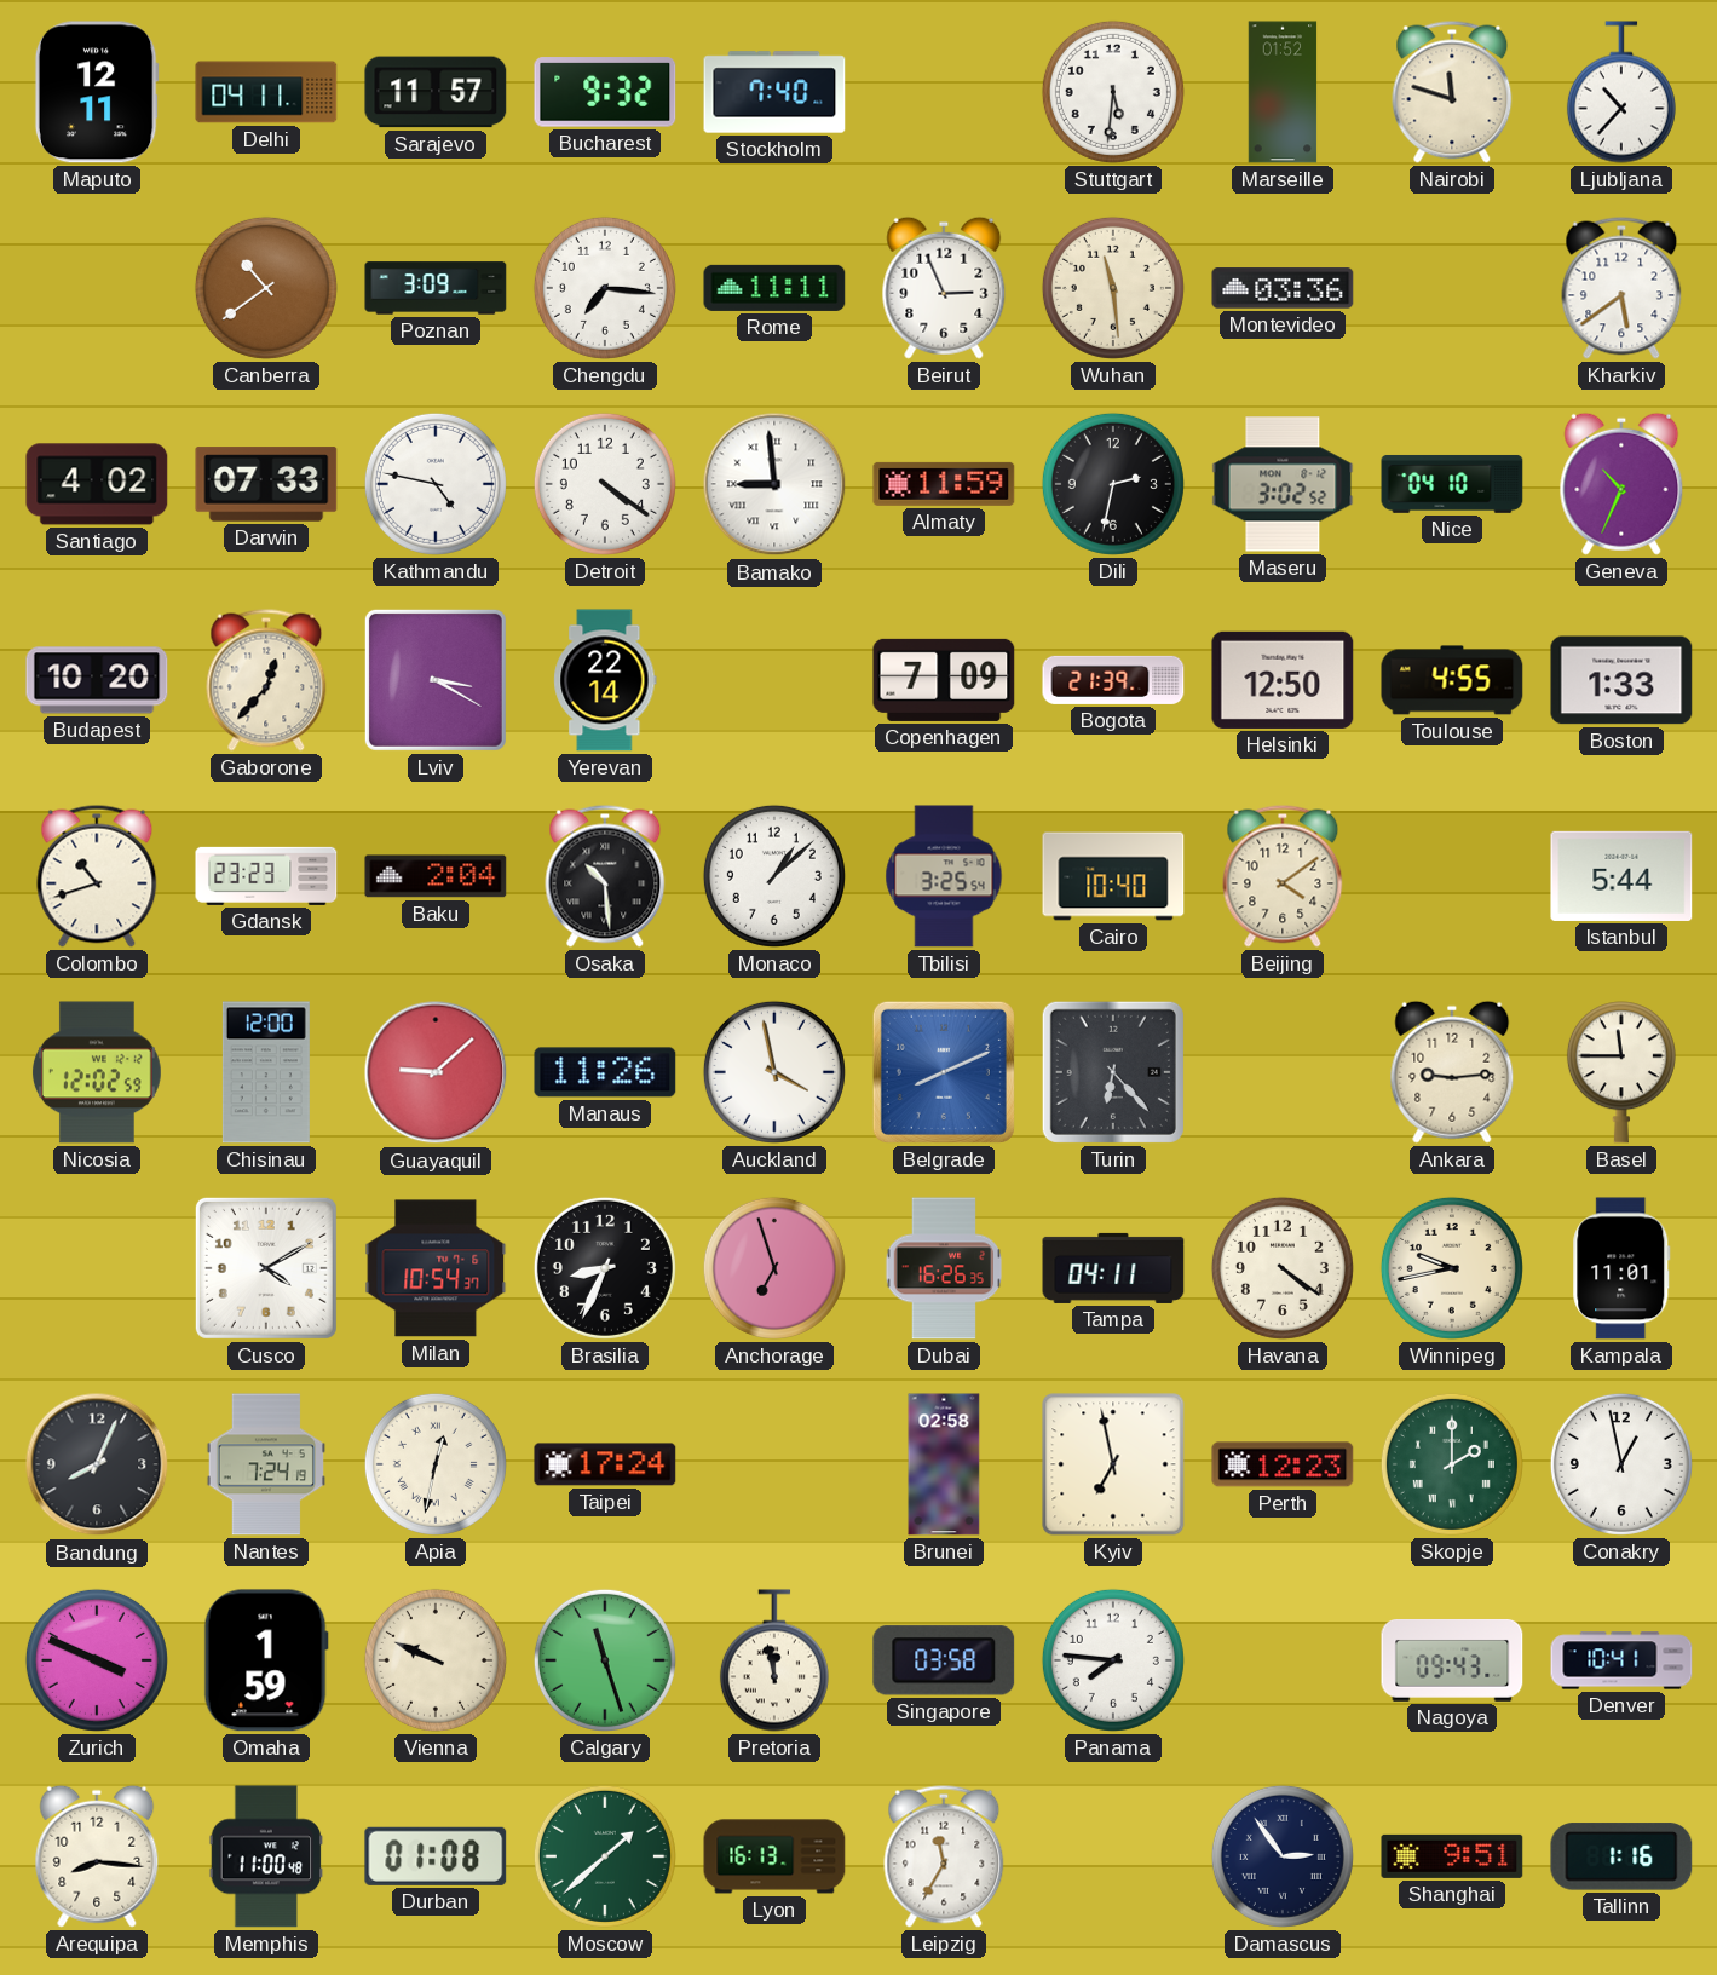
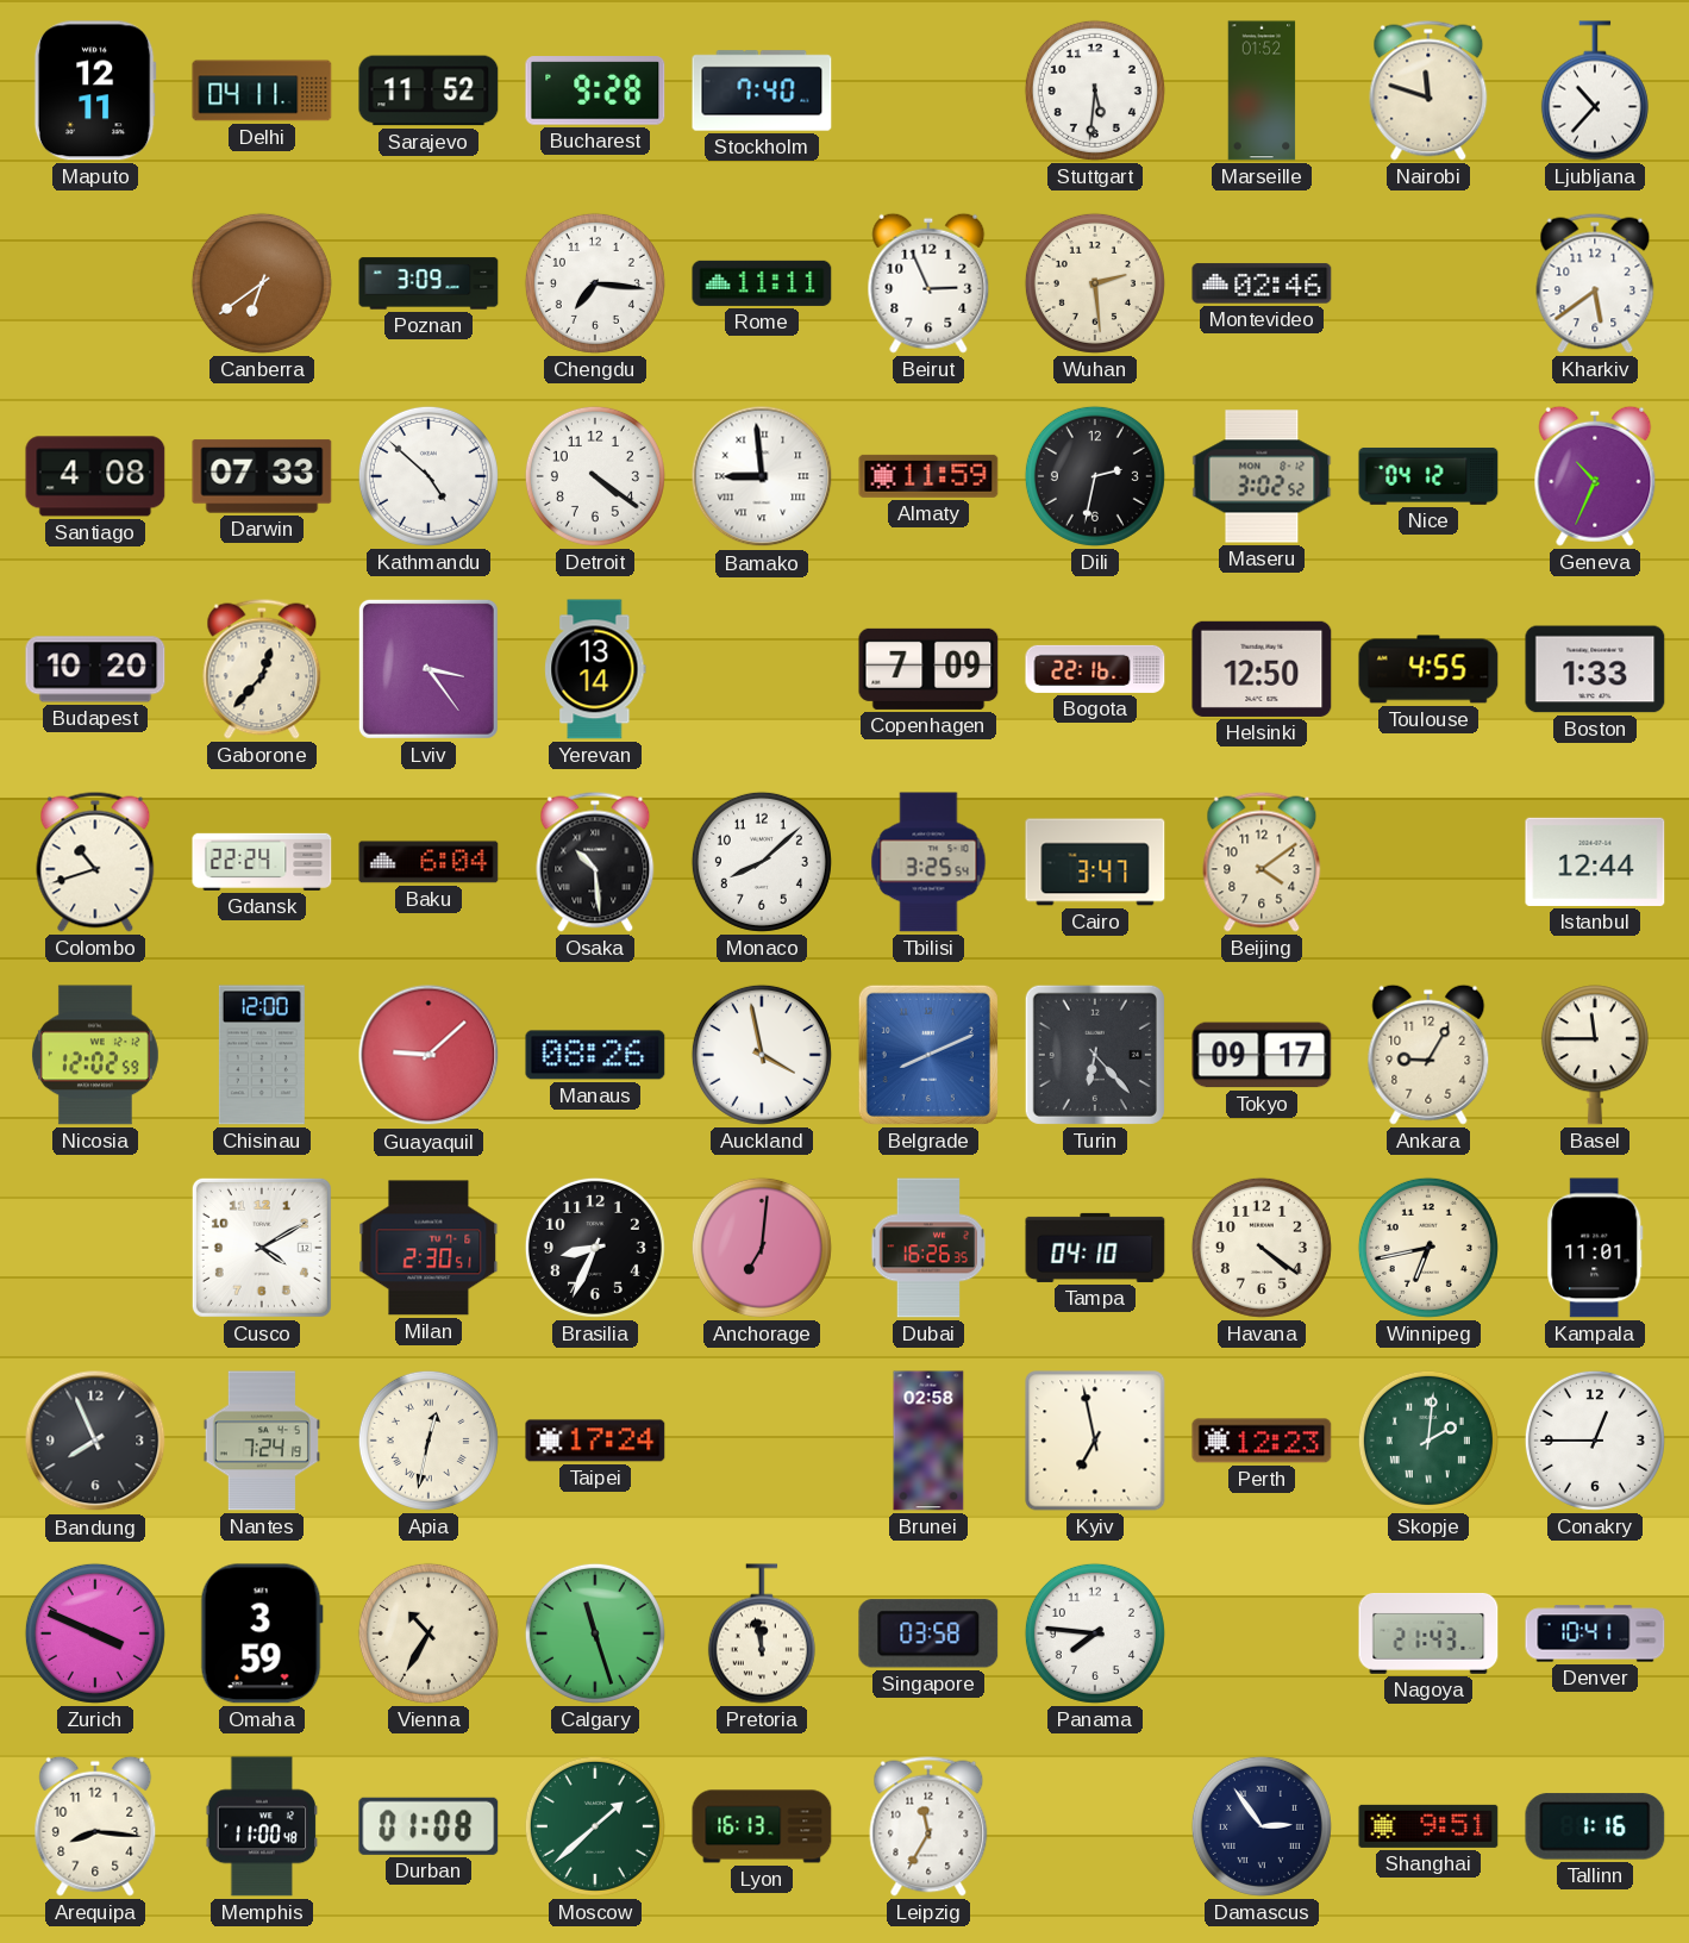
Sarajevo: 11:57 -> 11:52
Bucharest: 9:32 -> 9:28
Canberra: 10:39 -> 6:39
Wuhan: 11:29 -> 2:29
Montevideo: 03:36 -> 02:46
Santiago: 4:02 -> 4:08
Kathmandu: 4:47 -> 4:52
Nice: 04:10 -> 04:12
Lviv: 3:20 -> 3:24
Yerevan: 22:14 -> 13:14
Bogota: 21:39 -> 22:16
Gdansk: 23:23 -> 22:24
Baku: 2:04 -> 6:04
Monaco: 1:08 -> 8:08
Cairo: 10:40 -> 3:47
Istanbul: 5:44 -> 12:44
Manaus: 11:26 -> 08:26
Tokyo: none -> 09:17
Ankara: 9:14 -> 9:05
Milan: 10:54 -> 2:30
Anchorage: 6:57 -> 7:01
Tampa: 04:11 -> 04:10
Winnipeg: 9:43 -> 6:43
Bandung: 8:04 -> 7:56
Skopje: 2:00 -> 2:01
Conakry: 12:58 -> 12:45
Omaha: 1:59 -> 3:59
Vienna: 9:49 -> 10:35
Nagoya: 09:43 -> 21:43
